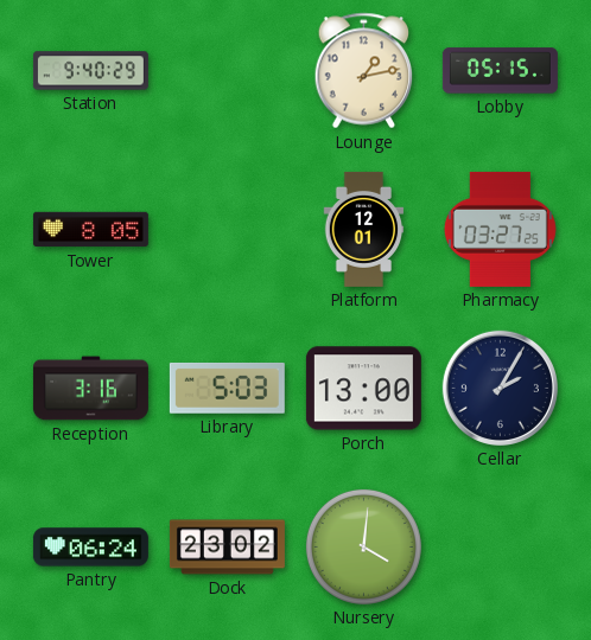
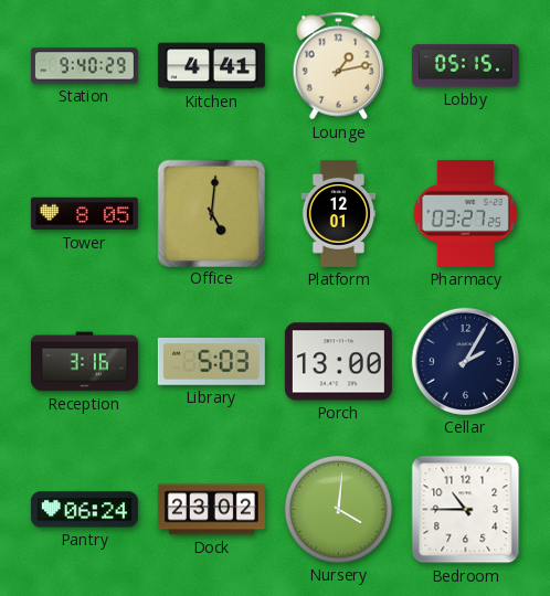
Kitchen: none -> 4:41
Office: none -> 5:01
Bedroom: none -> 10:45
